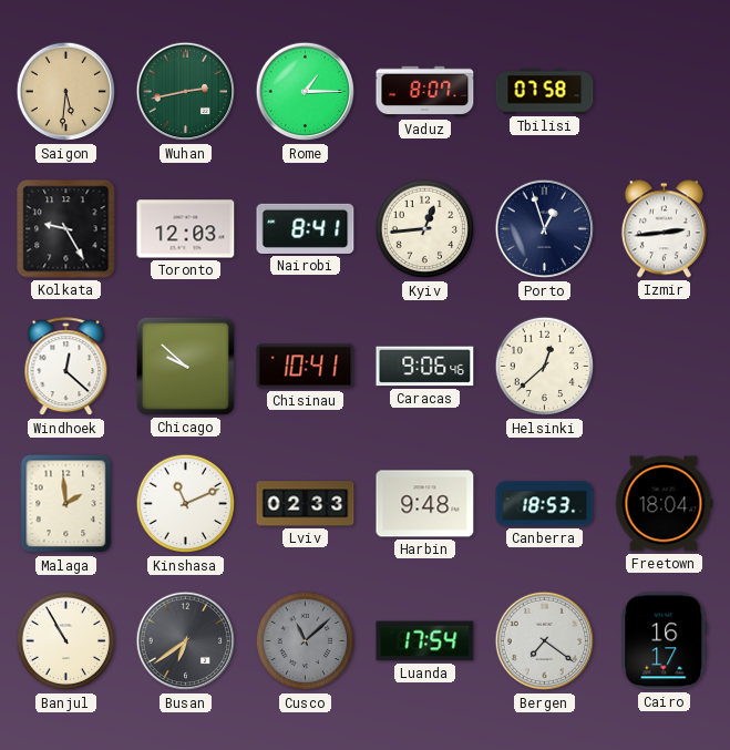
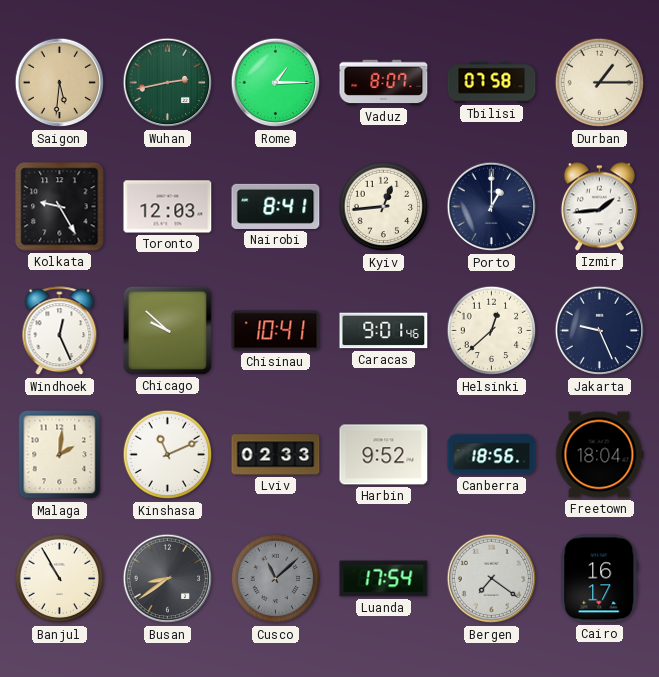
Durban: none -> 1:15
Porto: 12:57 -> 1:00
Izmir: 2:44 -> 1:44
Windhoek: 12:22 -> 12:26
Caracas: 9:06 -> 9:01
Jakarta: none -> 9:26
Malaga: 1:59 -> 2:01
Harbin: 9:48 -> 9:52
Canberra: 18:53 -> 18:56
Busan: 6:39 -> 8:39
